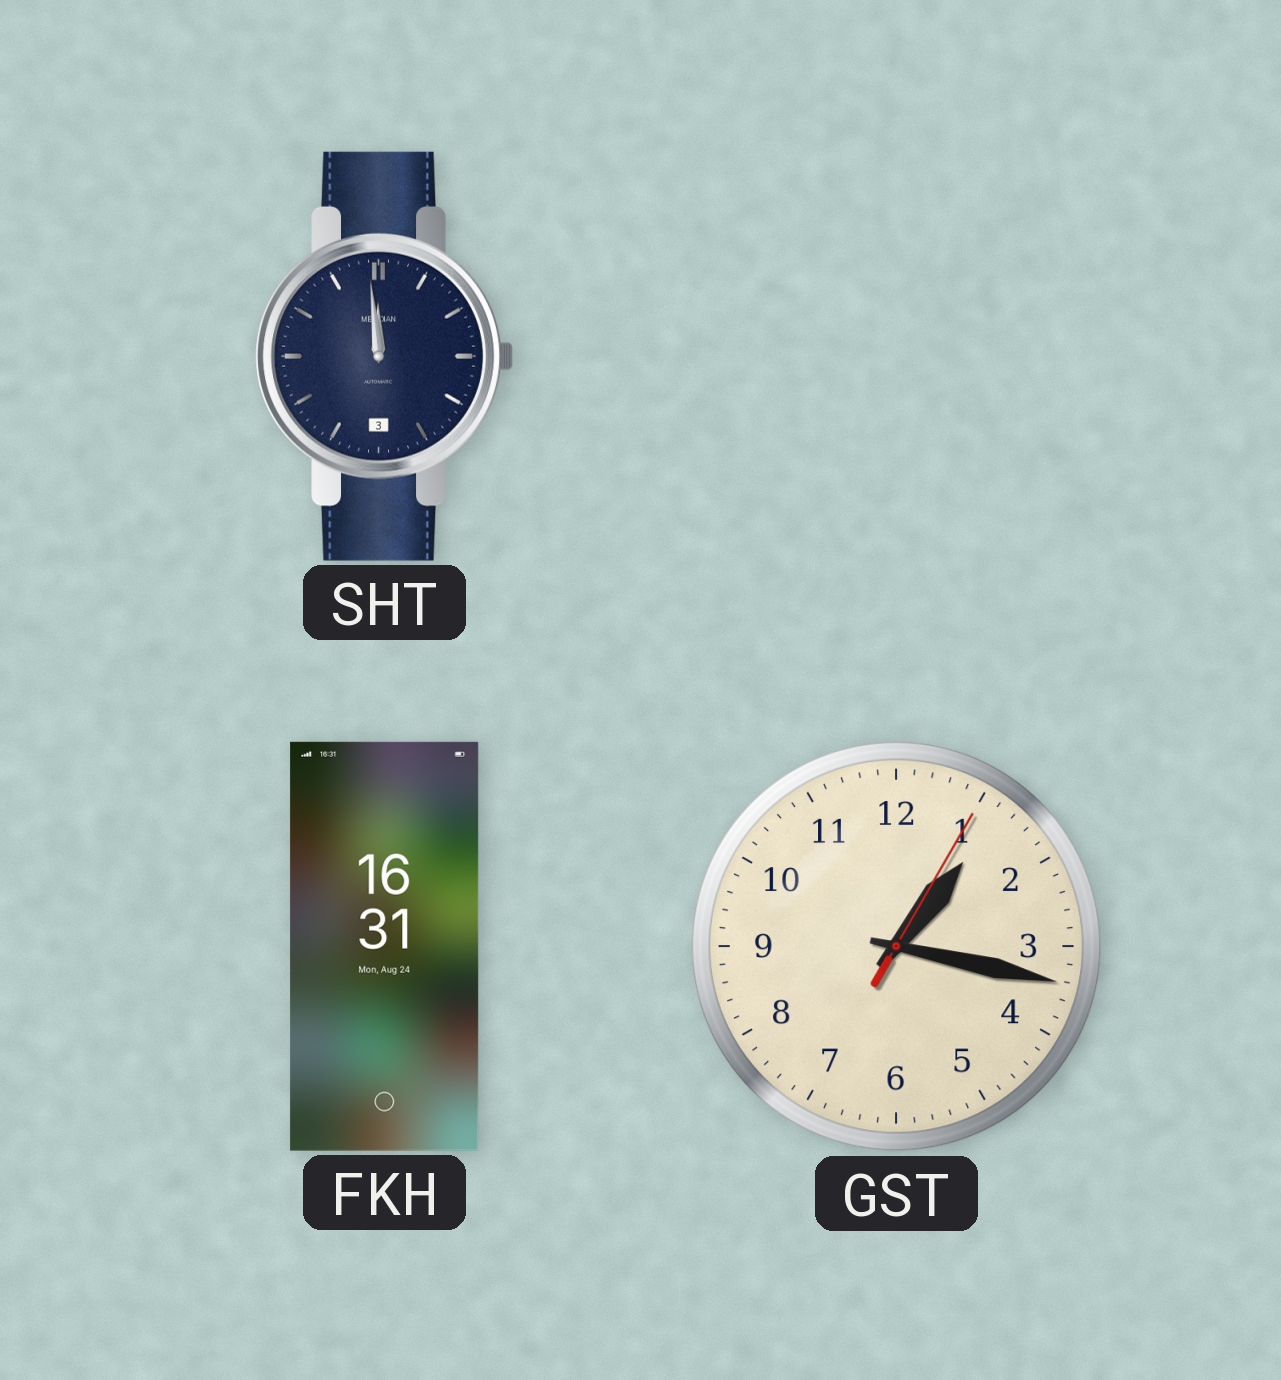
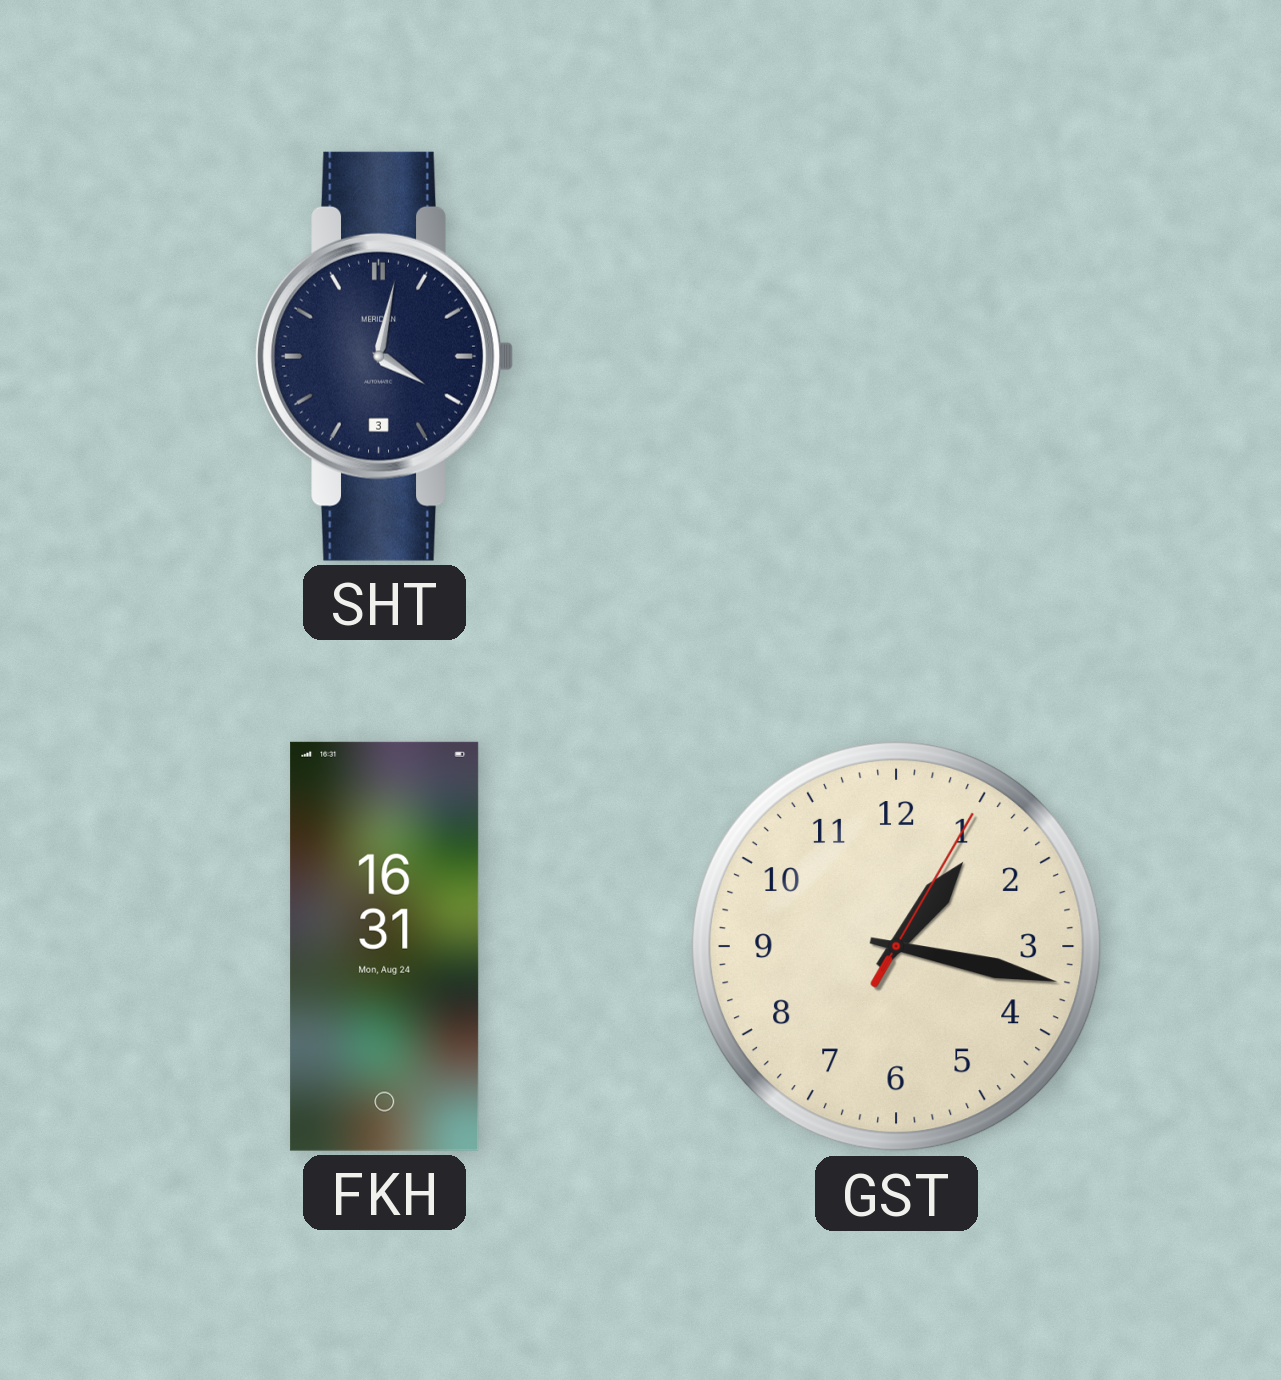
SHT: 11:59 -> 4:02
